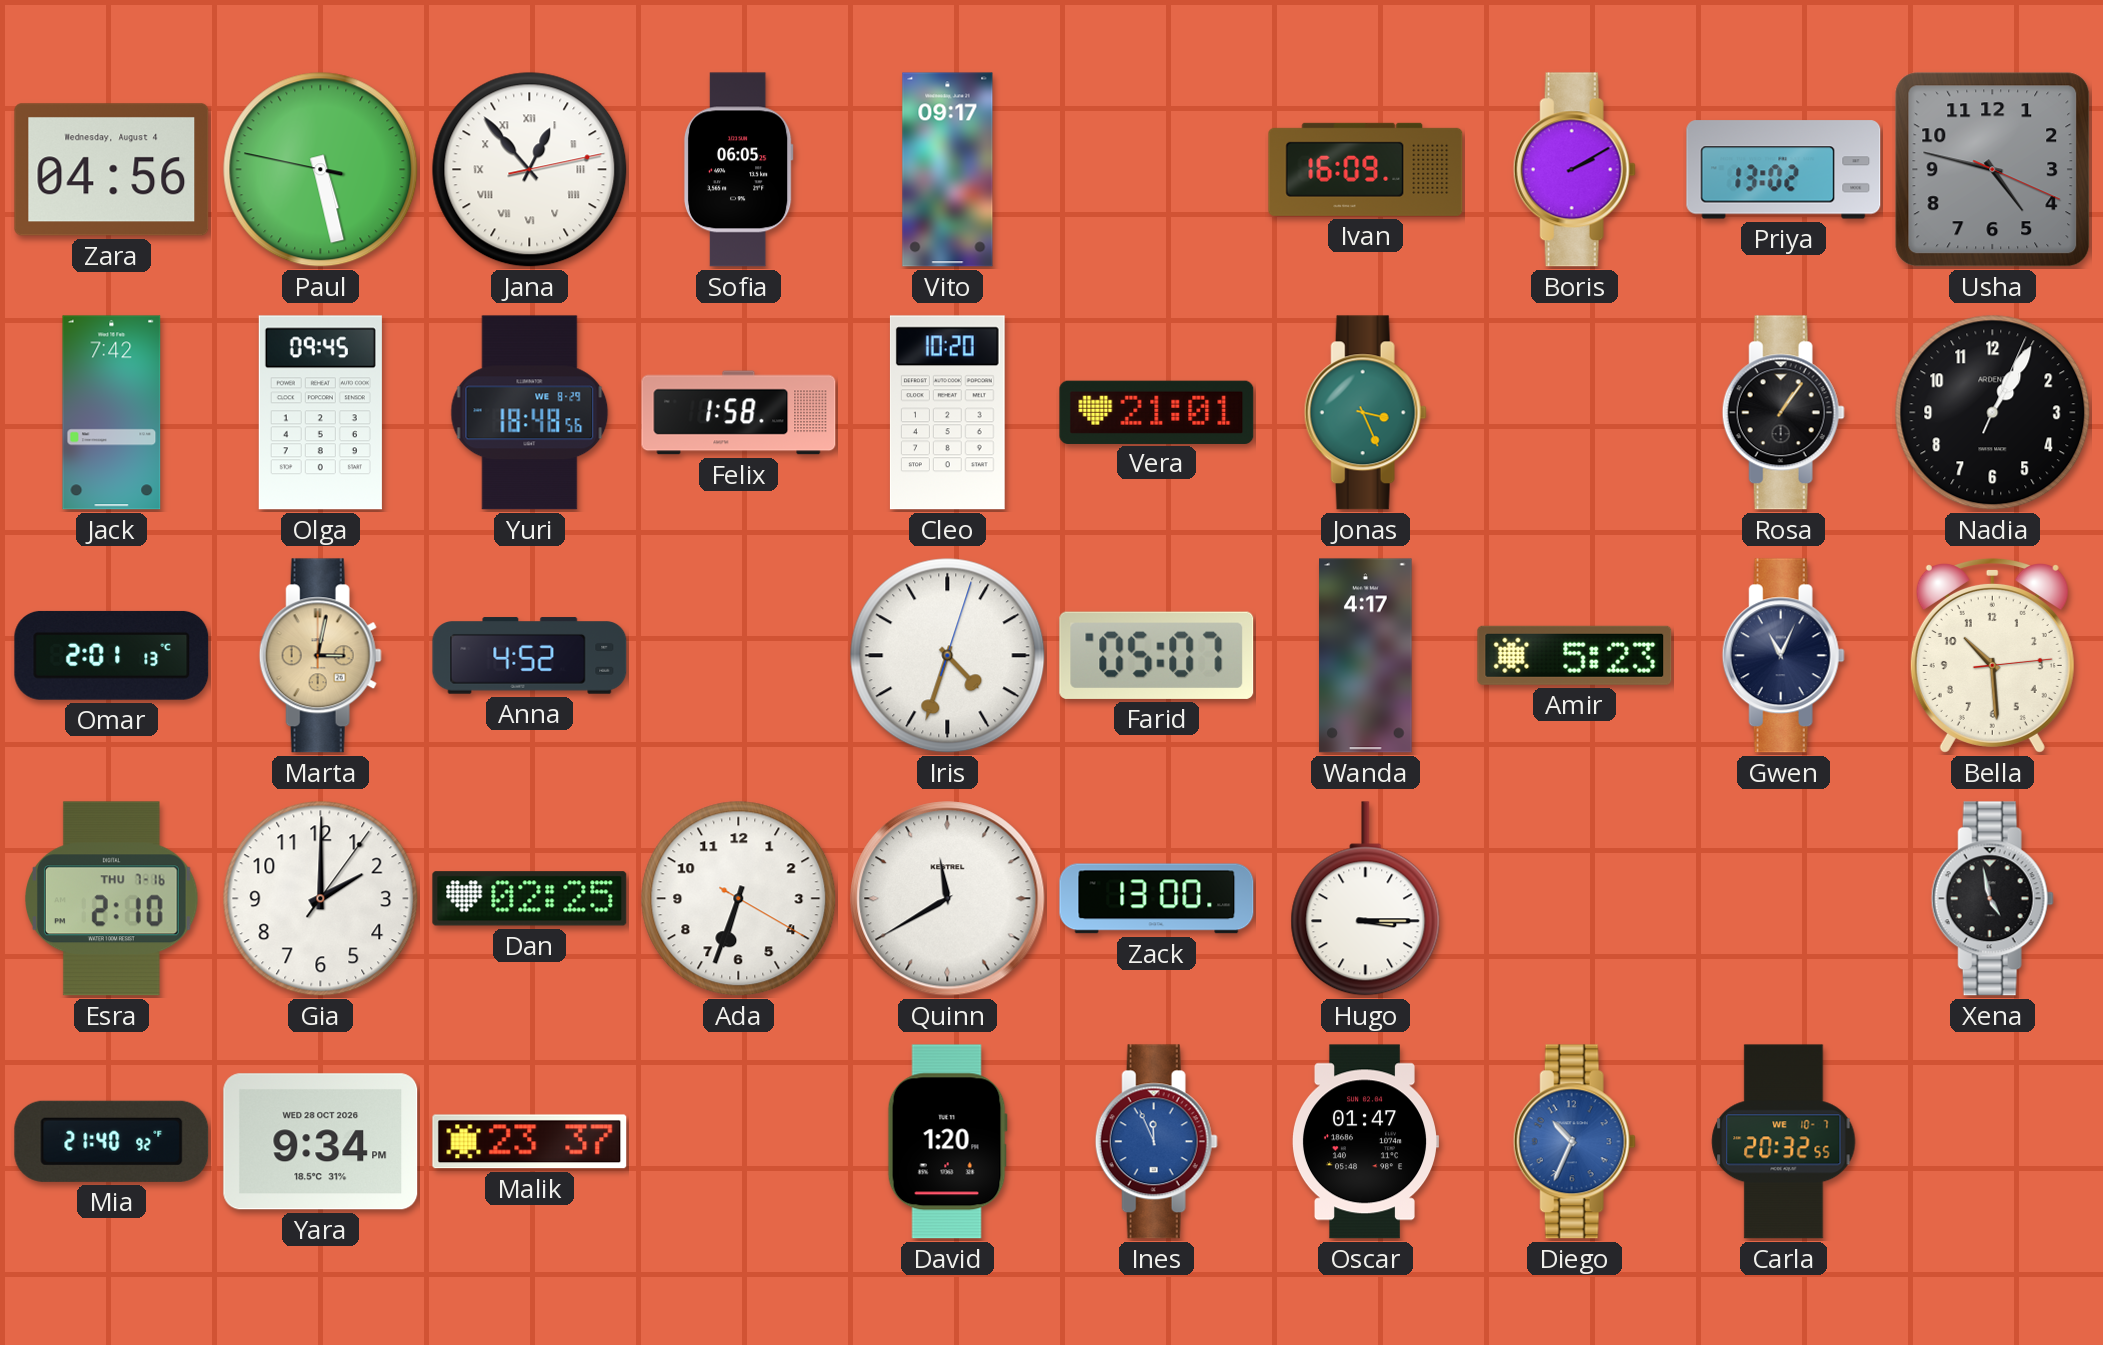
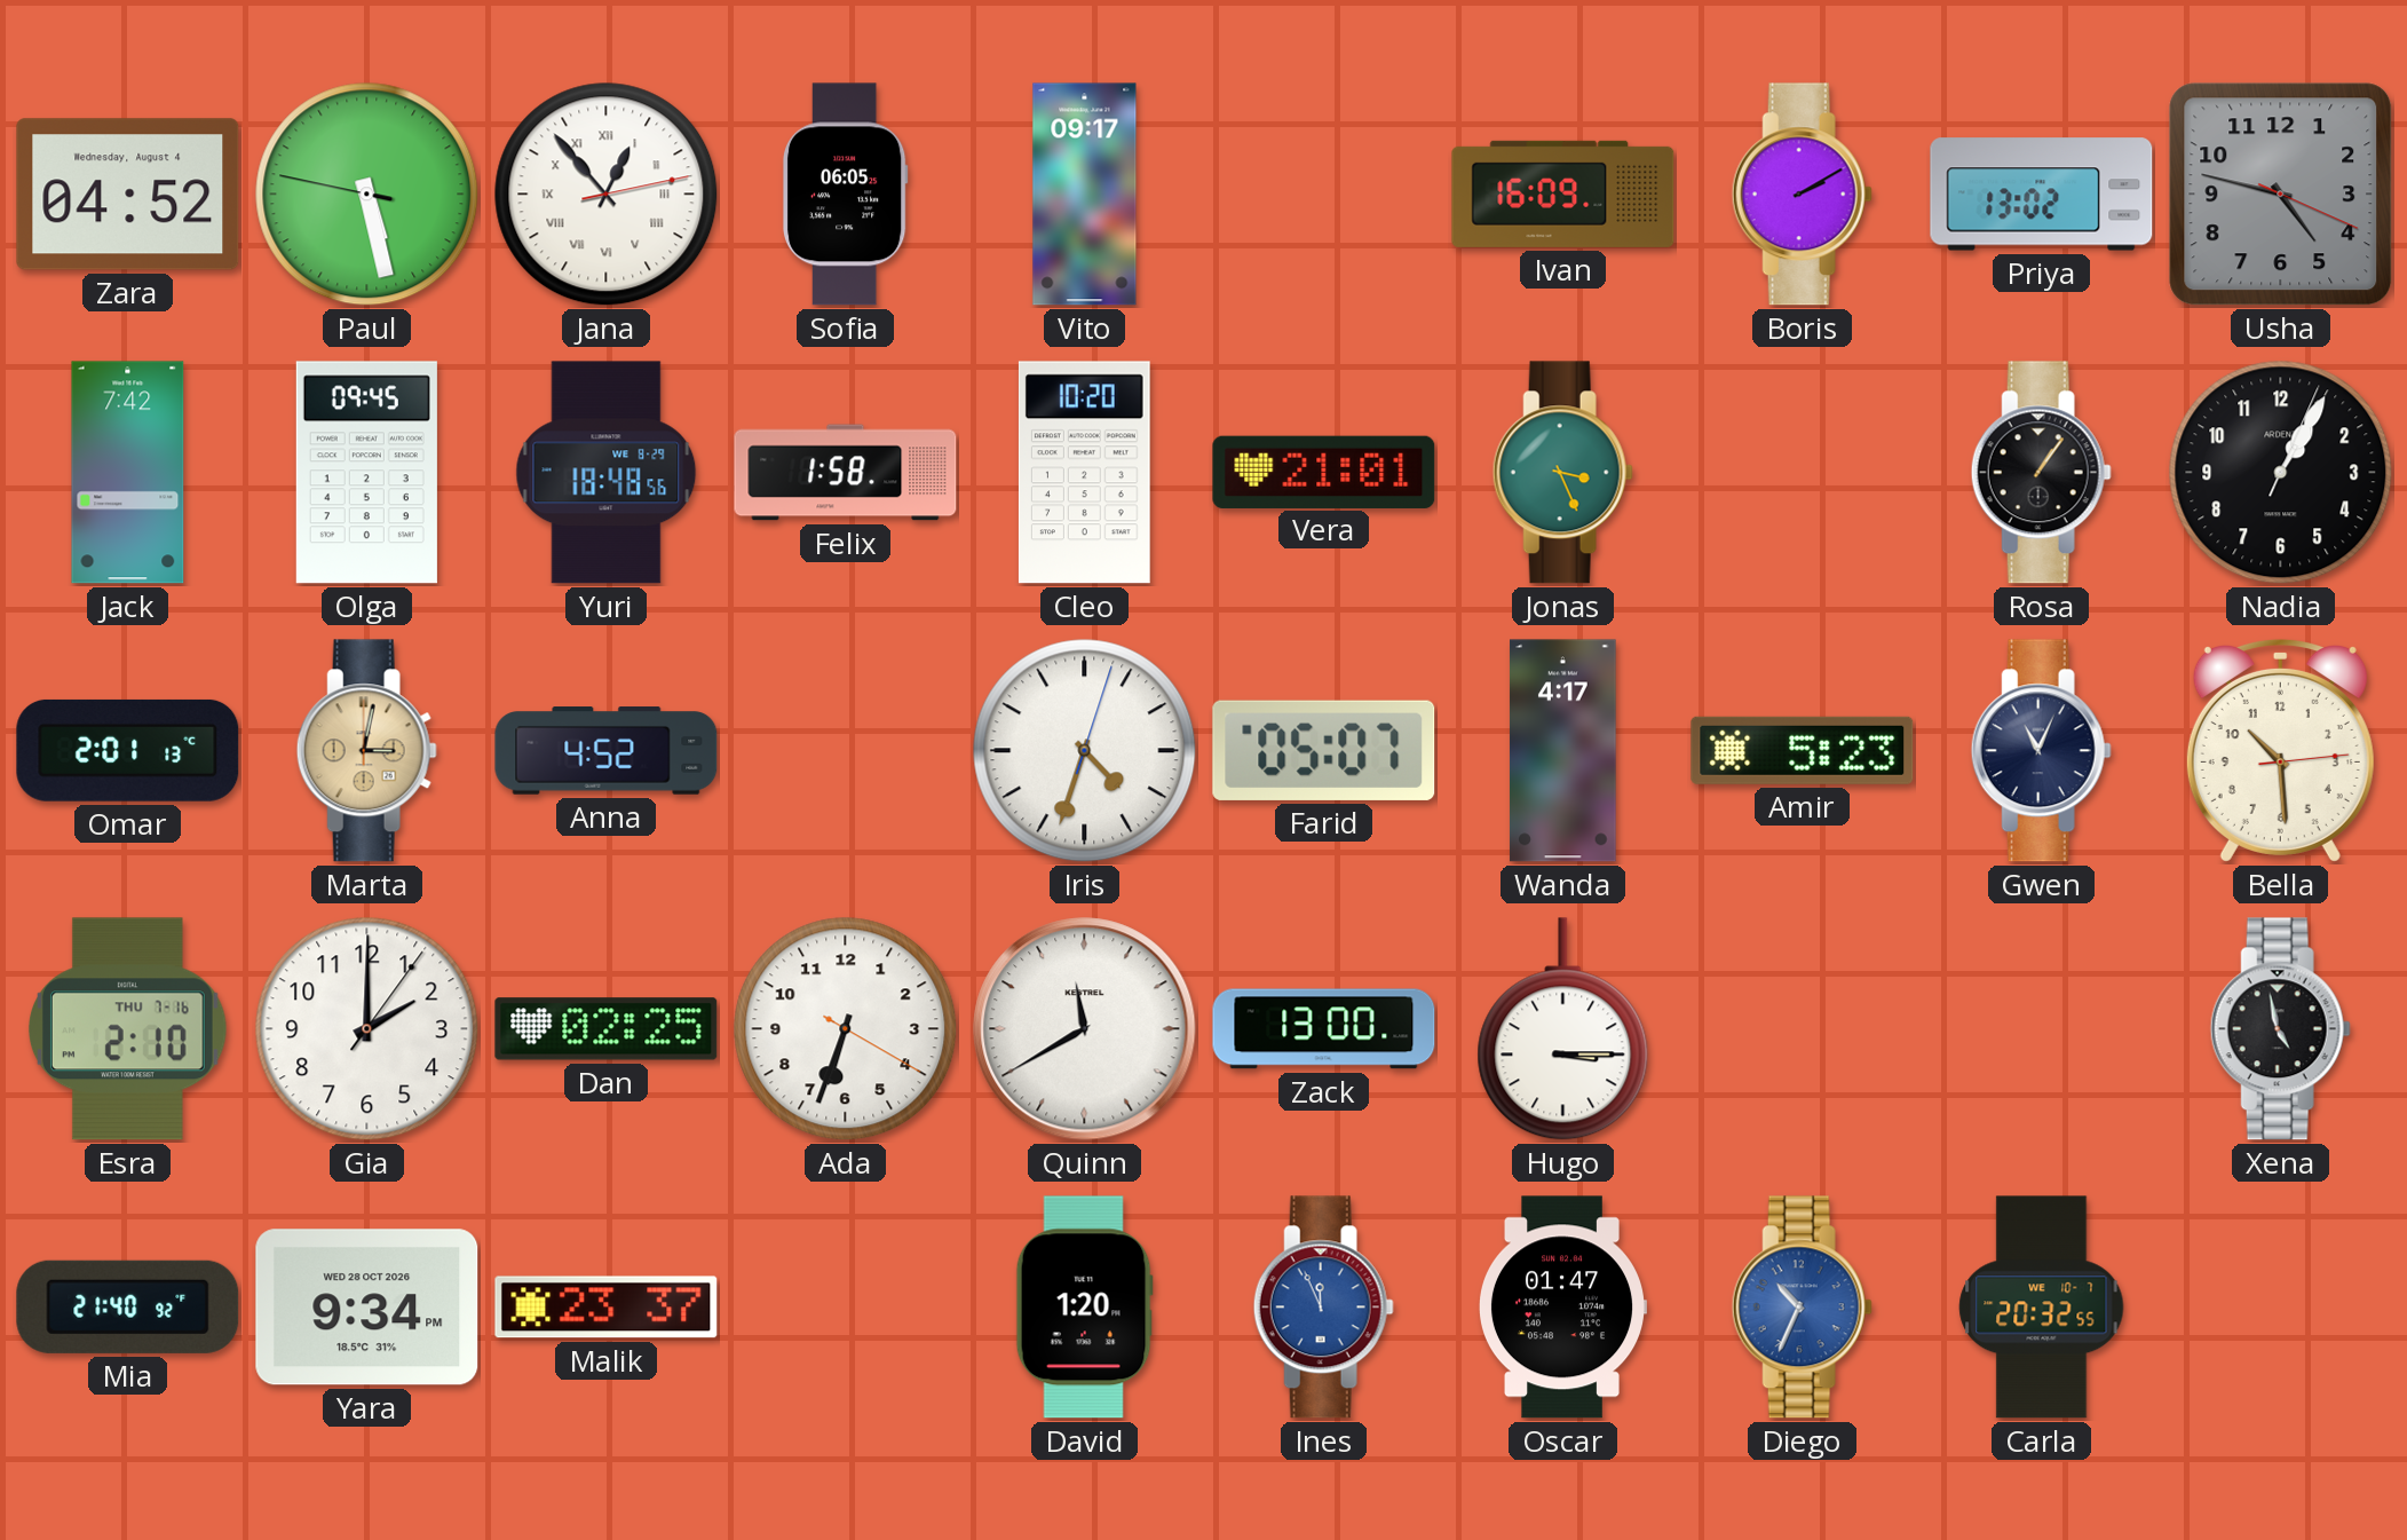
Zara: 04:56 -> 04:52
